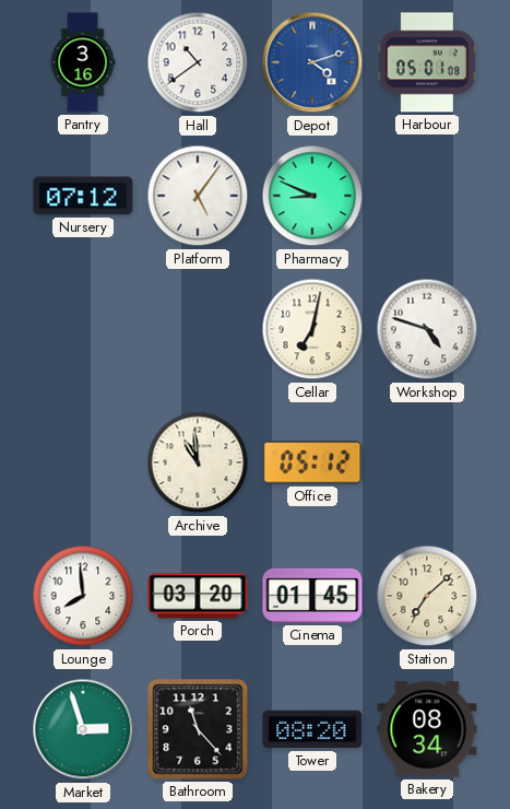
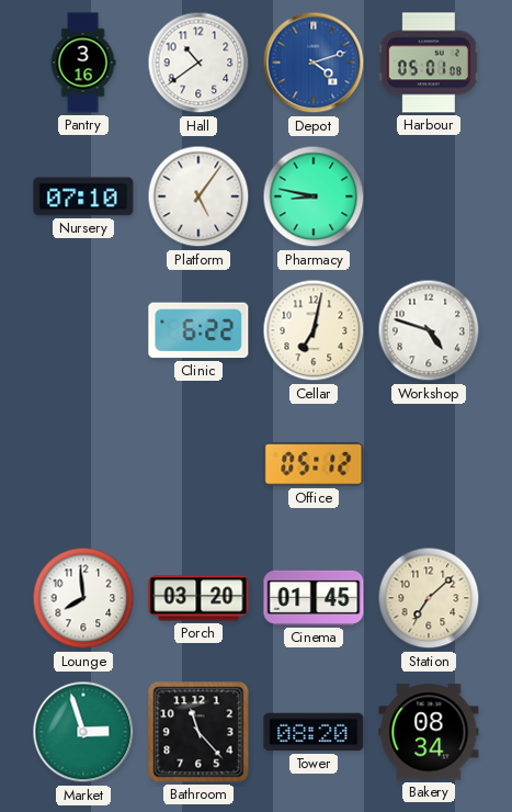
Nursery: 07:12 -> 07:10
Pharmacy: 8:49 -> 8:47
Clinic: none -> 6:22
Archive: 10:59 -> none
